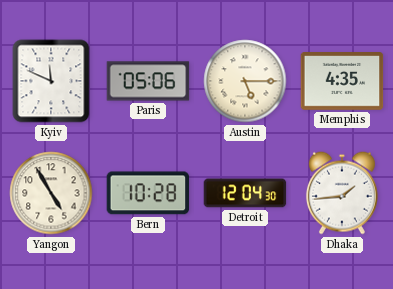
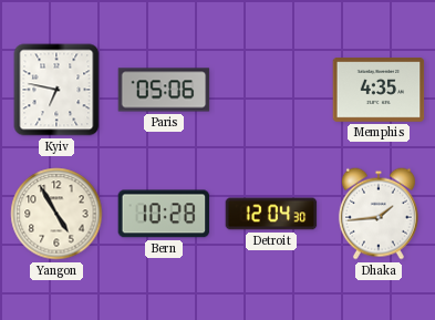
Kyiv: 11:49 -> 6:47
Austin: 5:15 -> none
